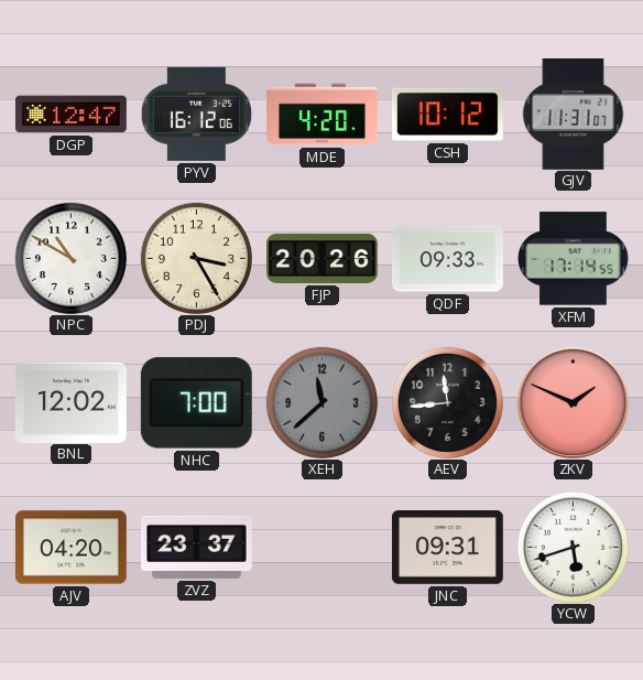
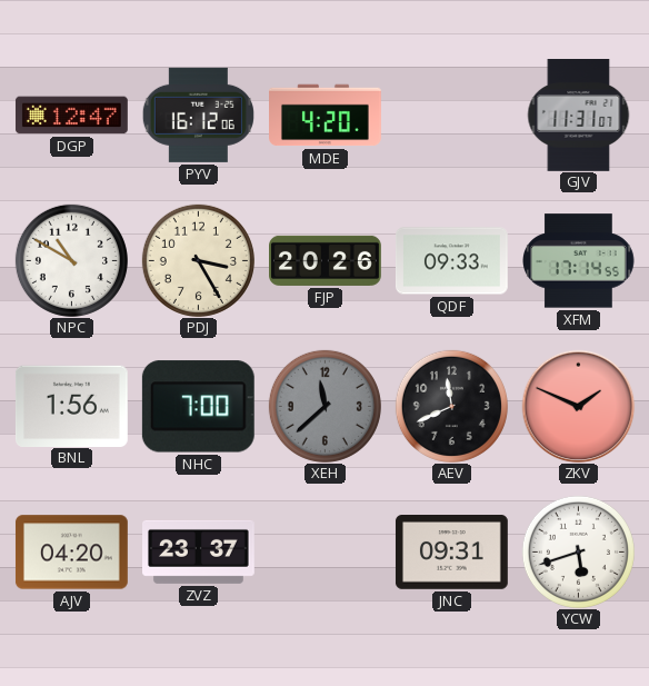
CSH: 10:12 -> none
BNL: 12:02 -> 1:56
AEV: 11:44 -> 11:41
